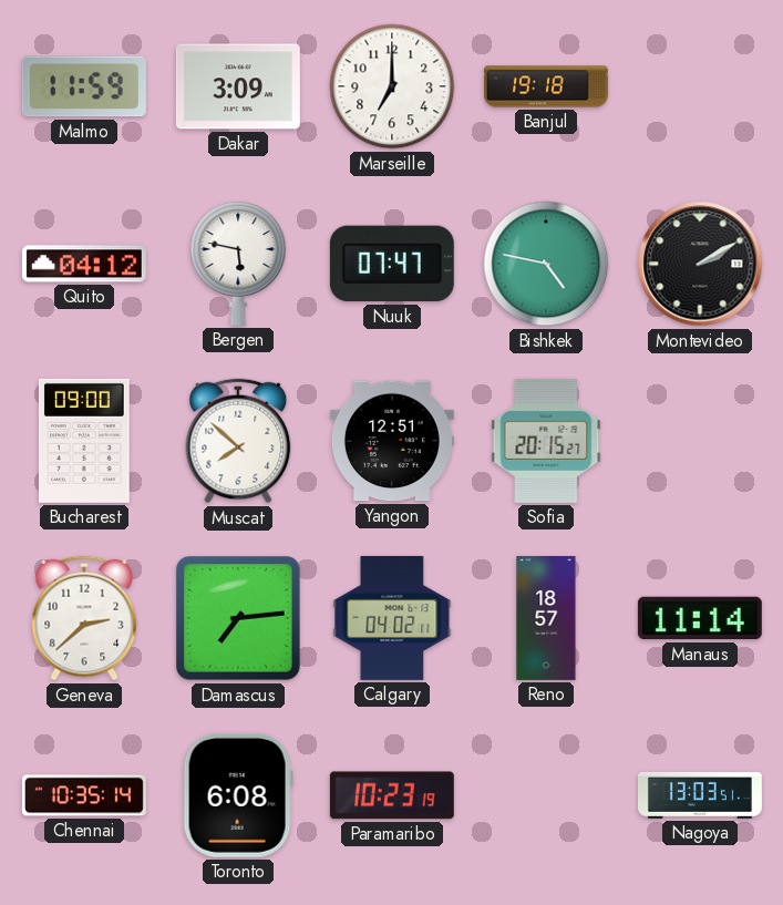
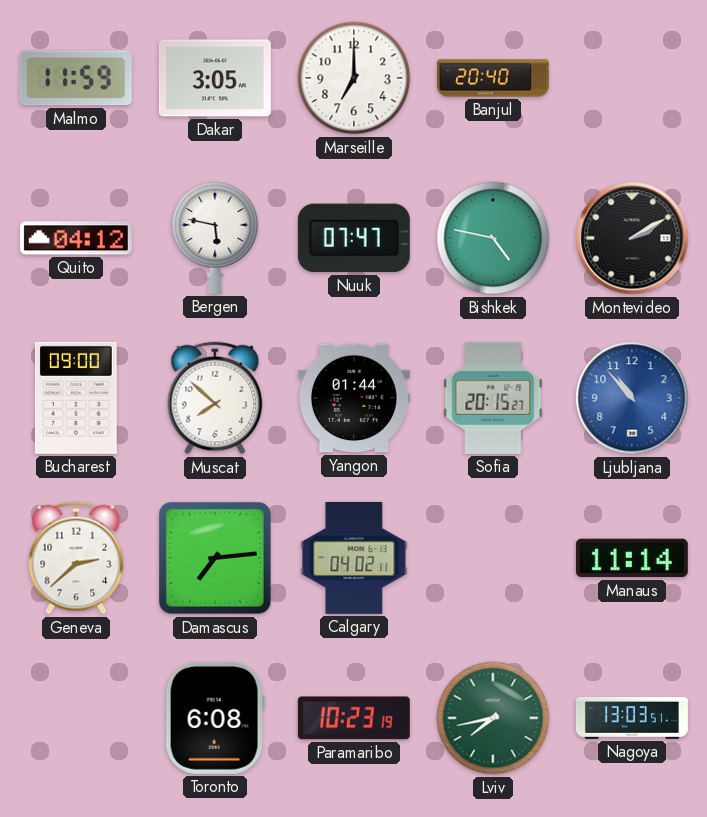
Dakar: 3:09 -> 3:05
Banjul: 19:18 -> 20:40
Yangon: 12:51 -> 01:44
Ljubljana: none -> 10:53
Reno: 18:57 -> none
Chennai: 10:35 -> none
Lviv: none -> 7:43
